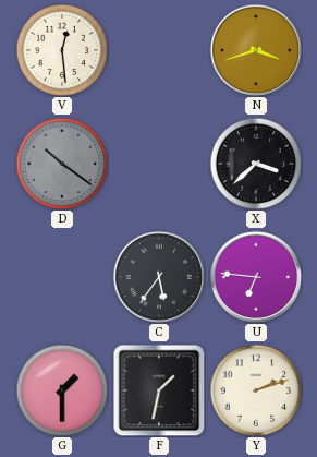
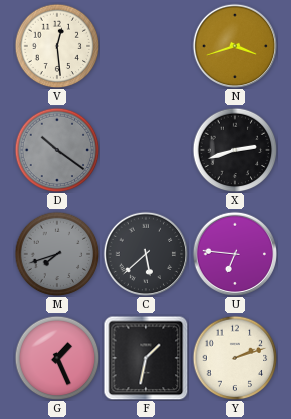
X: 3:38 -> 2:42
M: none -> 7:42
C: 5:36 -> 5:38
G: 1:30 -> 1:26
